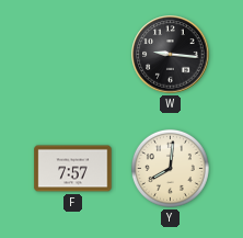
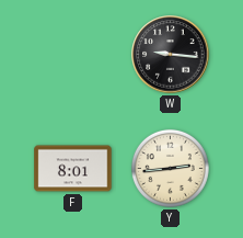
F: 7:57 -> 8:01
Y: 8:01 -> 2:44
